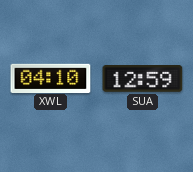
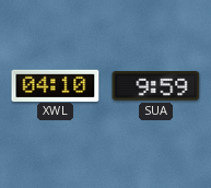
SUA: 12:59 -> 9:59
